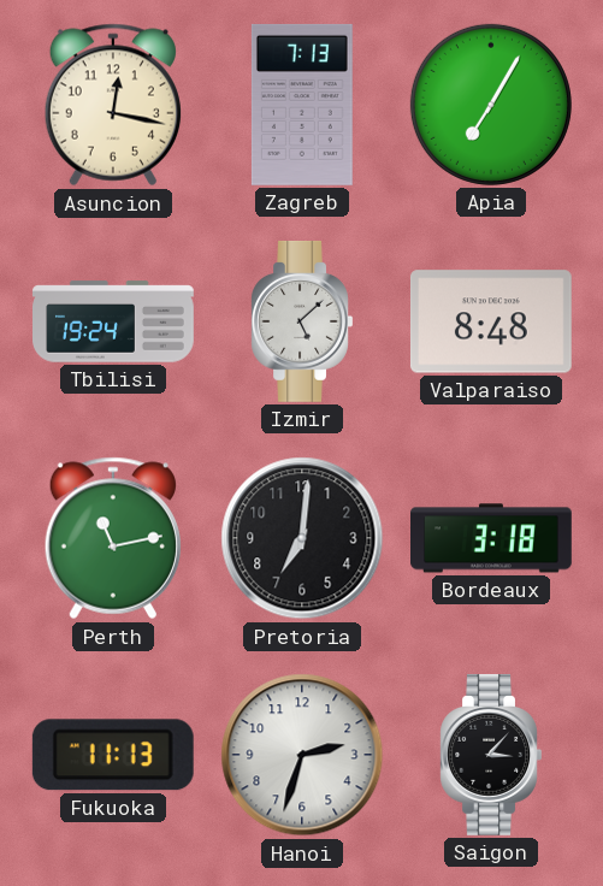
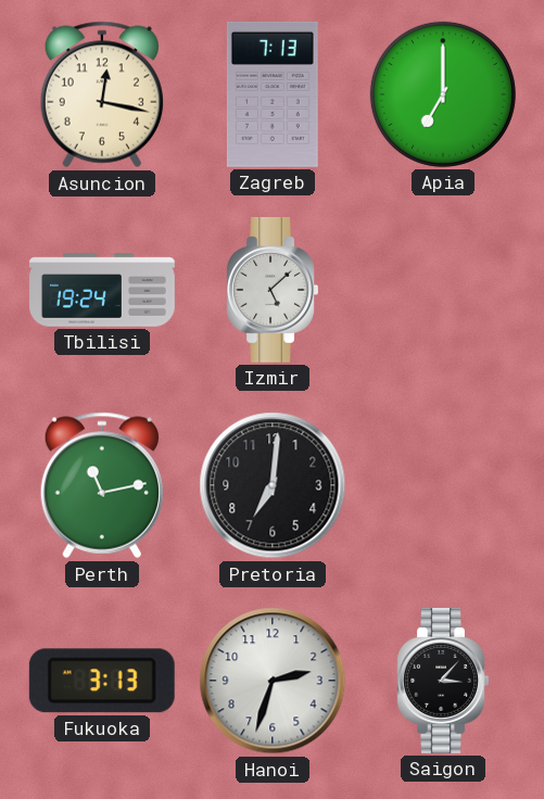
Apia: 7:05 -> 7:00
Valparaiso: 8:48 -> none
Bordeaux: 3:18 -> none
Fukuoka: 11:13 -> 3:13
